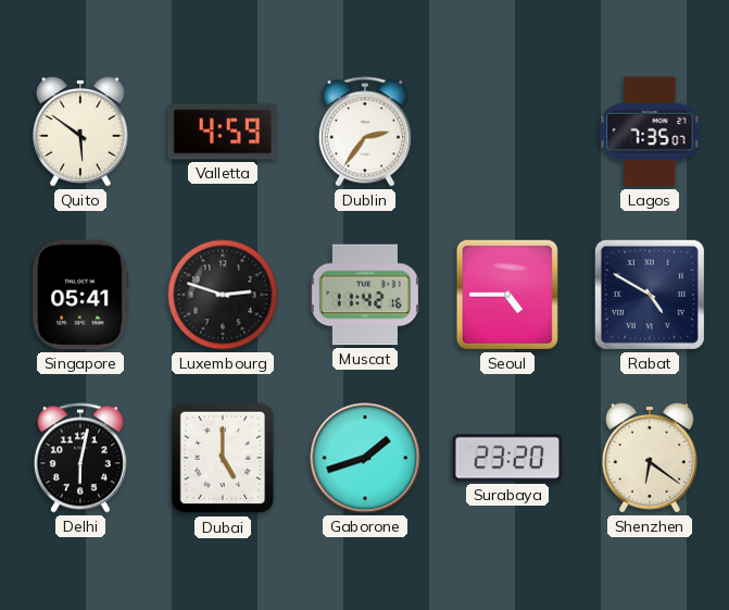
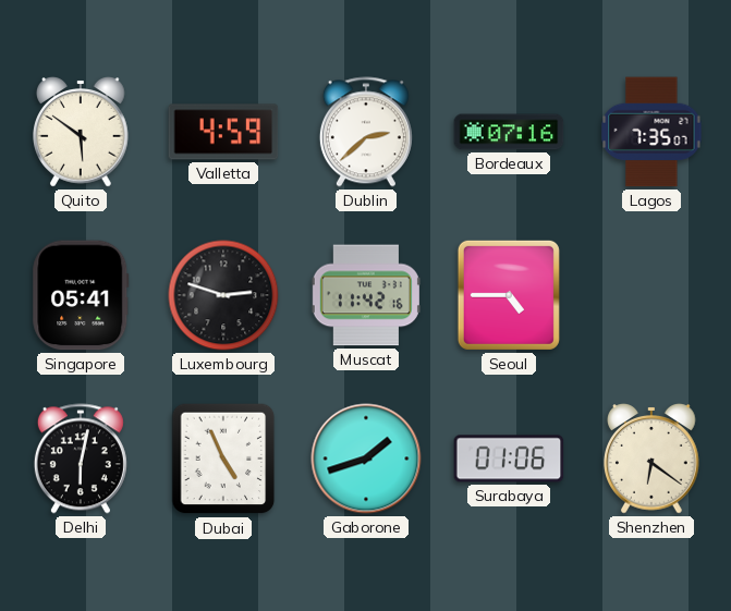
Dublin: 2:36 -> 2:38
Bordeaux: none -> 07:16
Rabat: 4:50 -> none
Dubai: 5:00 -> 4:56
Surabaya: 23:20 -> 01:06
